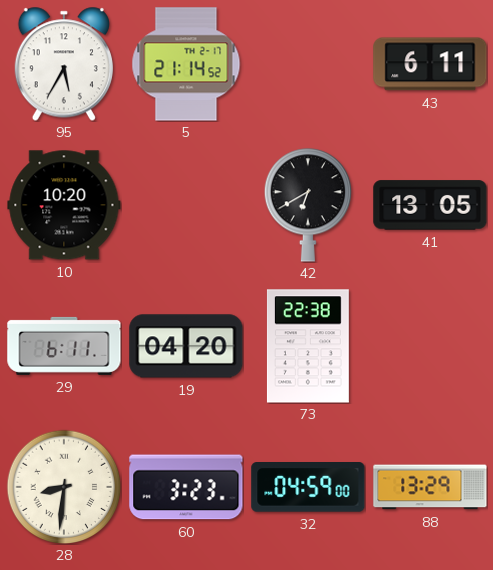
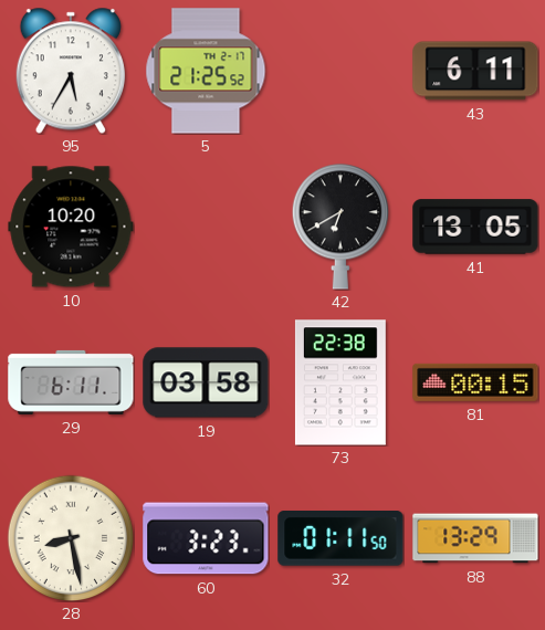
5: 21:14 -> 21:25
19: 04:20 -> 03:58
81: none -> 00:15
28: 8:31 -> 8:28
32: 04:59 -> 01:11
